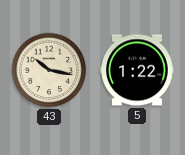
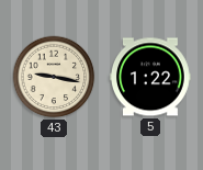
43: 10:17 -> 9:17
